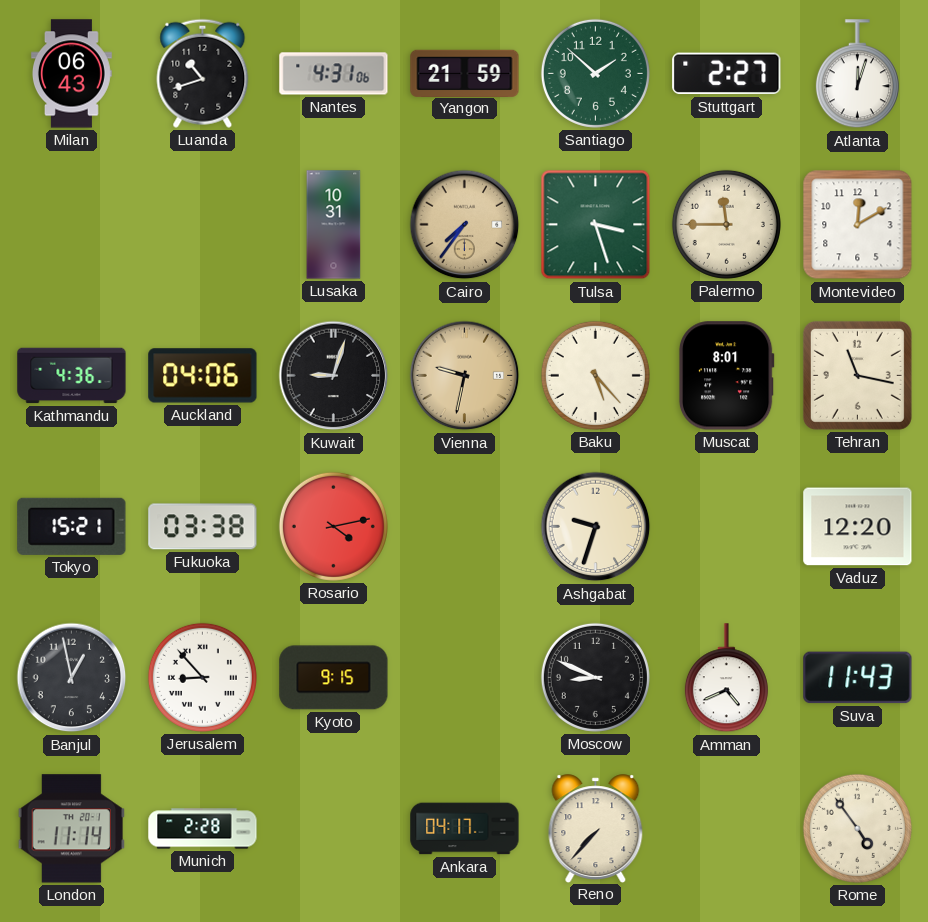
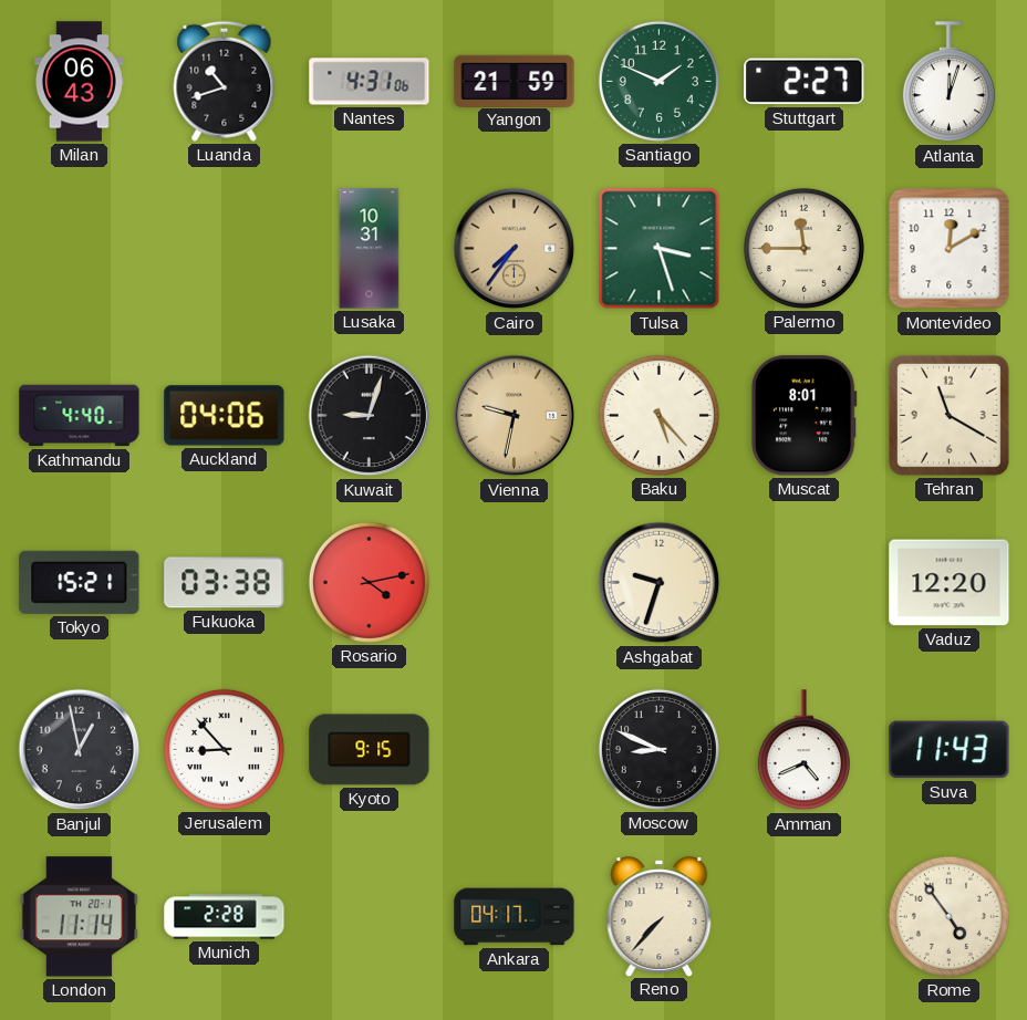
Santiago: 1:52 -> 1:49
Kathmandu: 4:36 -> 4:40
Tehran: 11:17 -> 11:20
